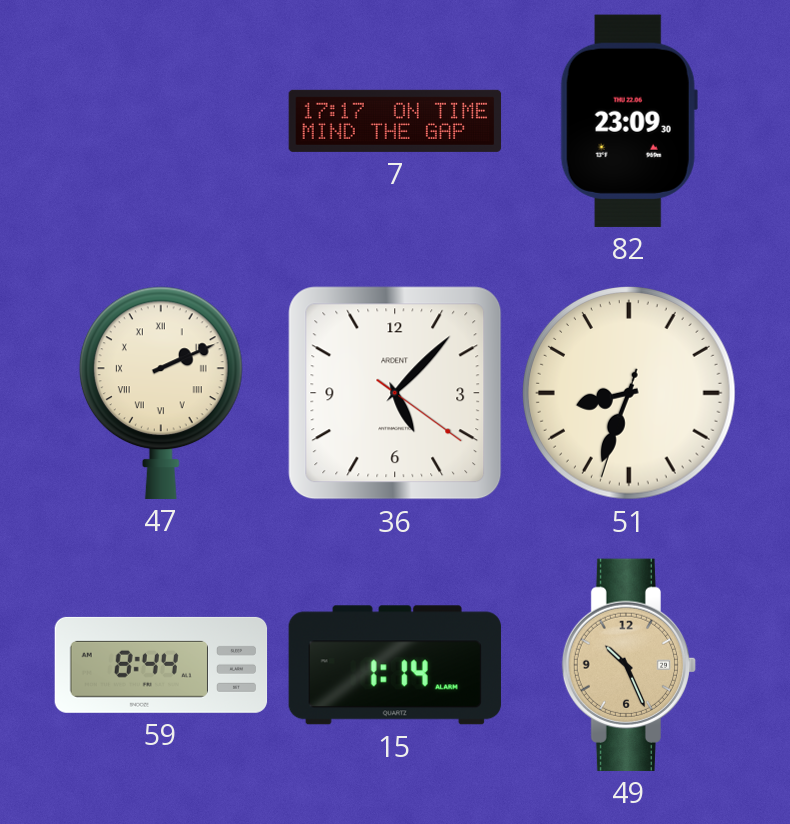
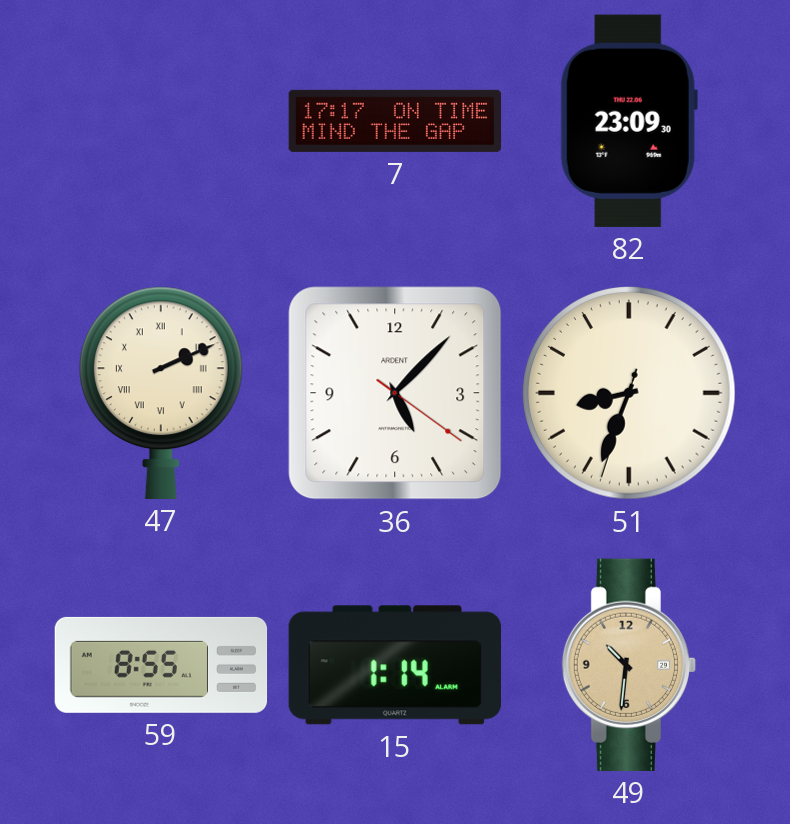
59: 8:44 -> 8:55
49: 10:26 -> 10:31
